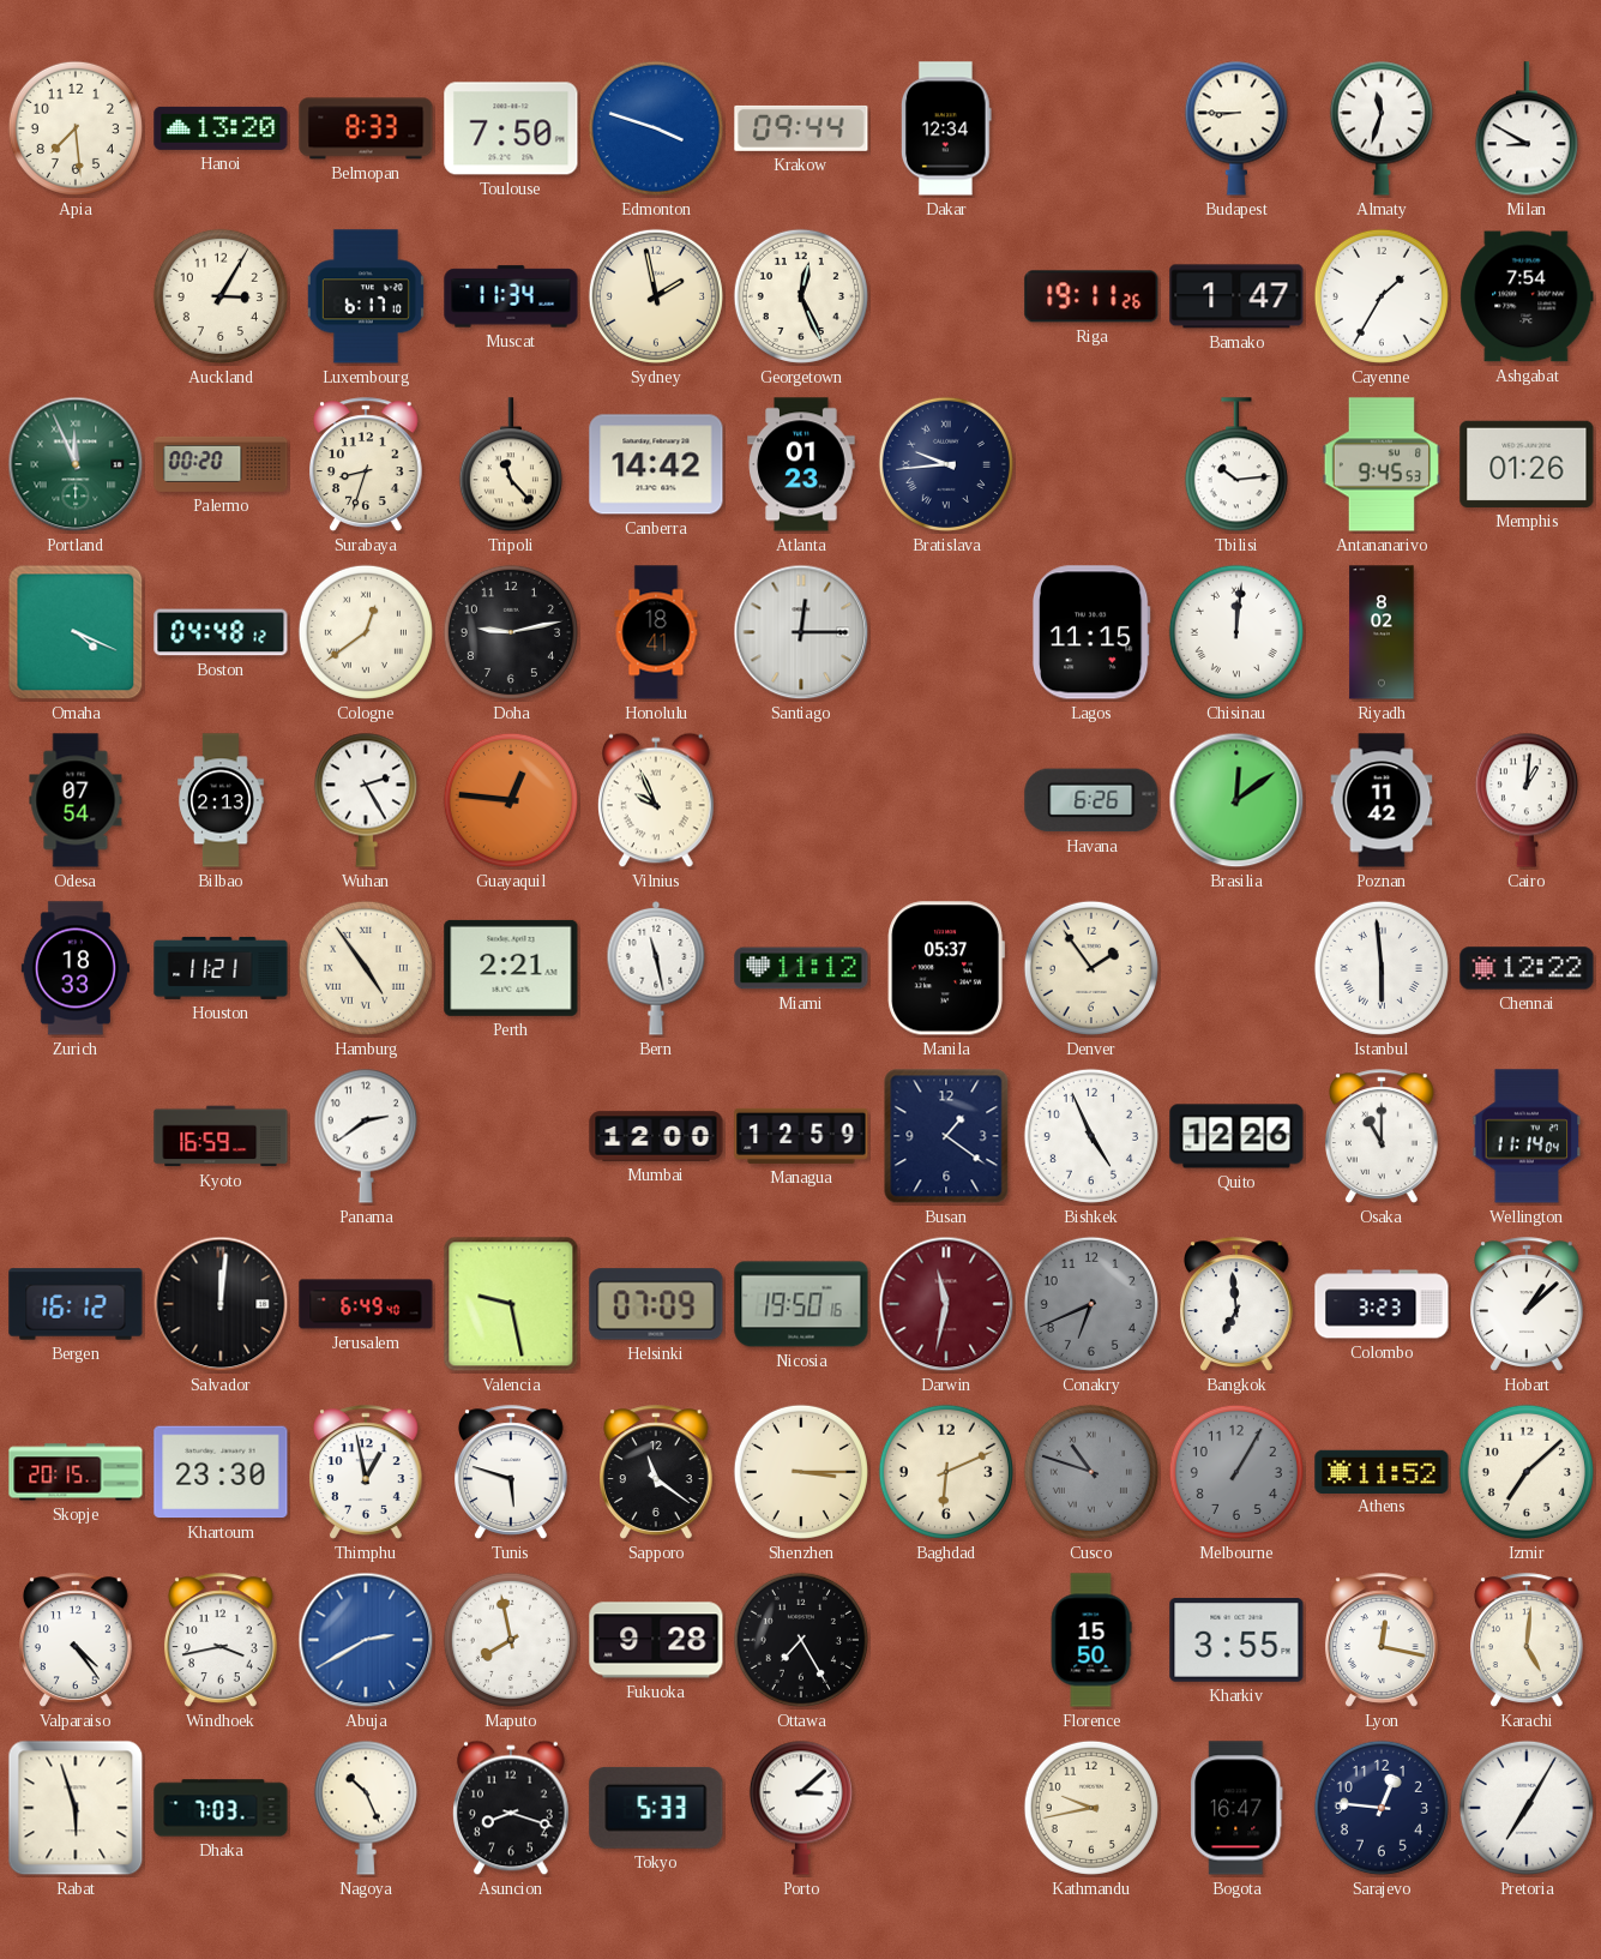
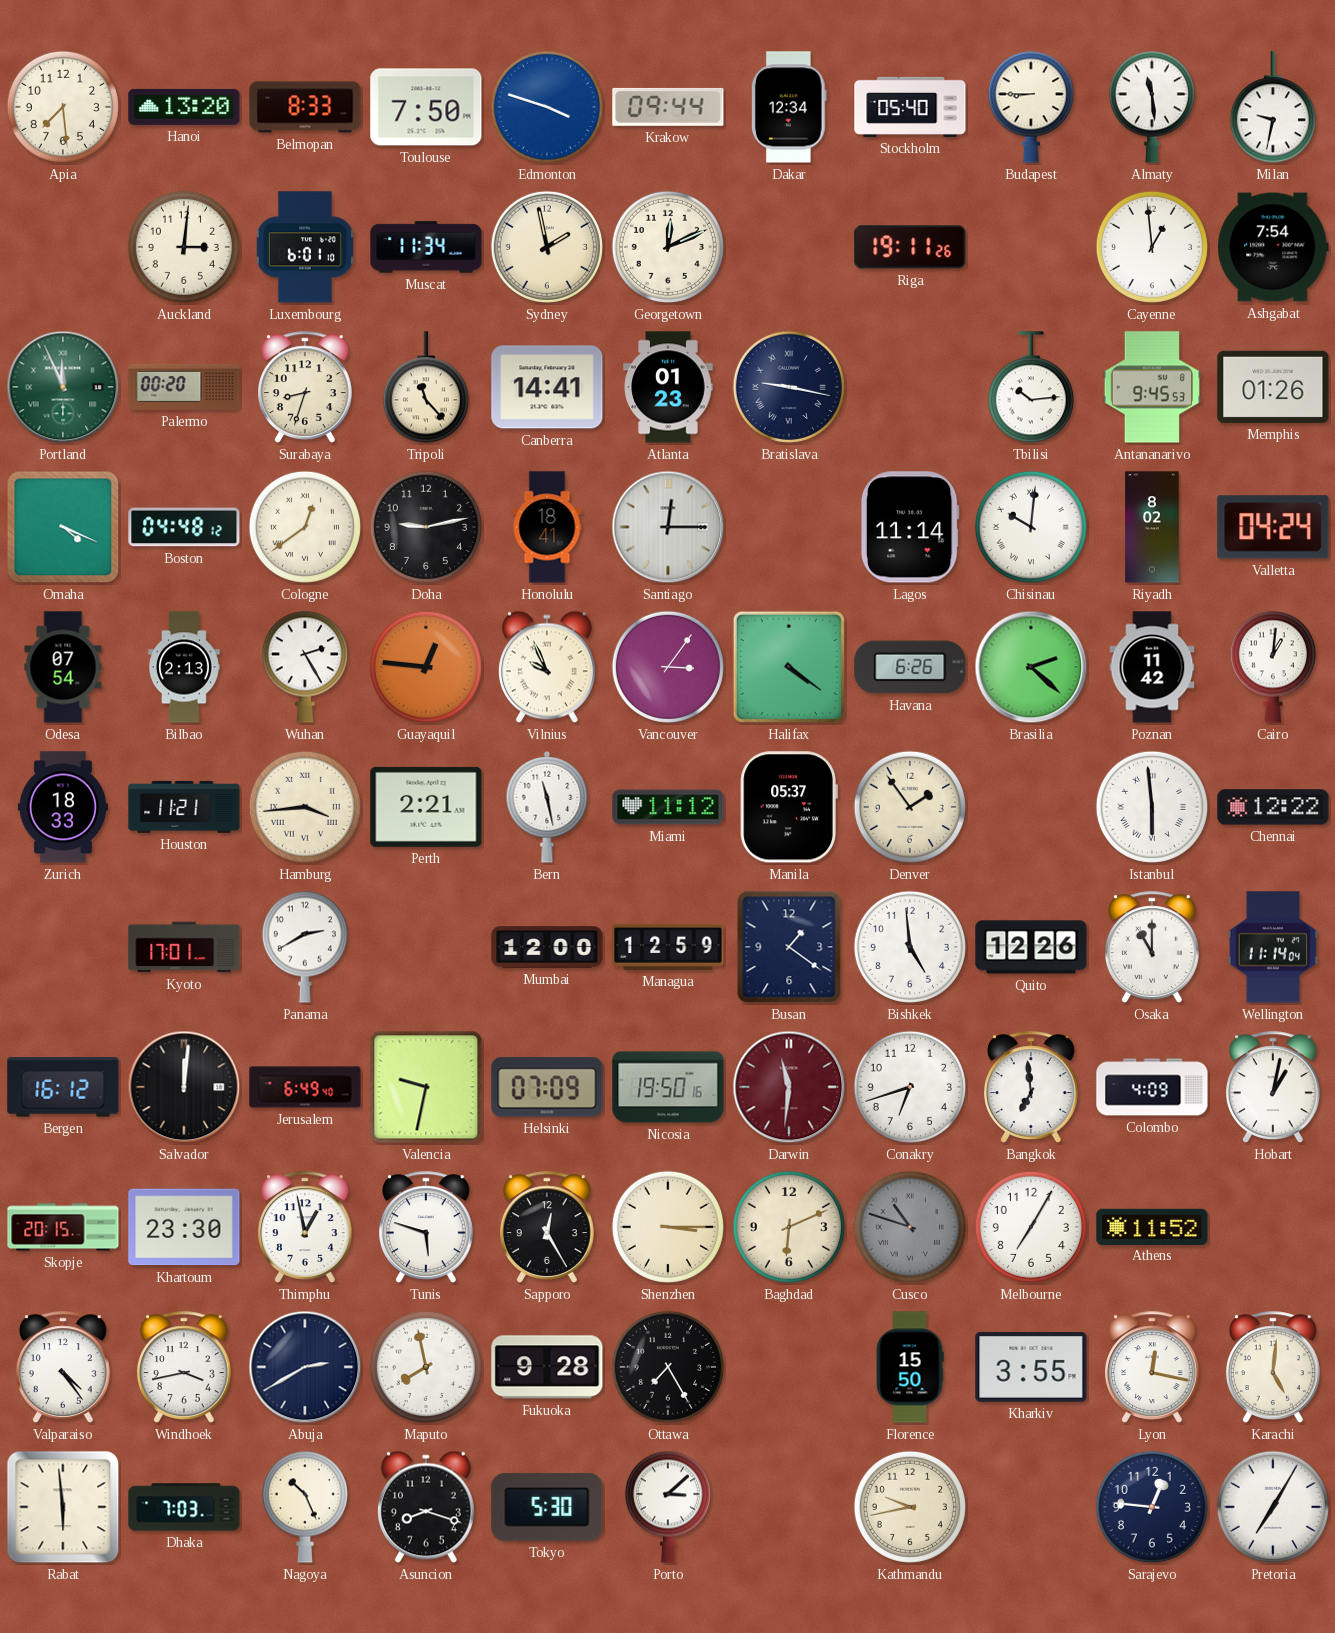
Stockholm: none -> 05:40
Almaty: 11:33 -> 11:29
Milan: 8:50 -> 9:32
Auckland: 3:05 -> 3:01
Luxembourg: 6:17 -> 6:01
Georgetown: 12:26 -> 12:11
Bamako: 1:47 -> none
Cayenne: 1:35 -> 12:59
Canberra: 14:42 -> 14:41
Bratislava: 9:44 -> 9:17
Lagos: 11:15 -> 11:14
Chisinau: 12:01 -> 10:01
Valletta: none -> 04:24
Vancouver: none -> 3:06
Halifax: none -> 4:21
Brasilia: 12:09 -> 2:22
Hamburg: 4:54 -> 3:44
Kyoto: 16:59 -> 17:01
Panama: 2:39 -> 2:40
Bishkek: 4:56 -> 4:59
Valencia: 9:28 -> 9:32
Darwin: 11:32 -> 11:31
Conakry: 6:41 -> 6:42
Conakry dial: grey -> white
Colombo: 3:23 -> 4:09
Hobart: 1:08 -> 1:02
Sapporo: 11:21 -> 12:25
Melbourne: 1:05 -> 7:05
Melbourne dial: grey -> white
Izmir: 7:08 -> none
Abuja dial: blue -> navy
Rabat: 5:57 -> 5:59
Tokyo: 5:33 -> 5:30
Bogota: 16:47 -> none
